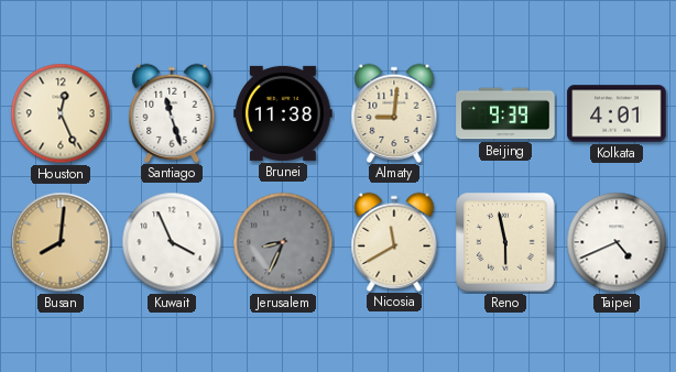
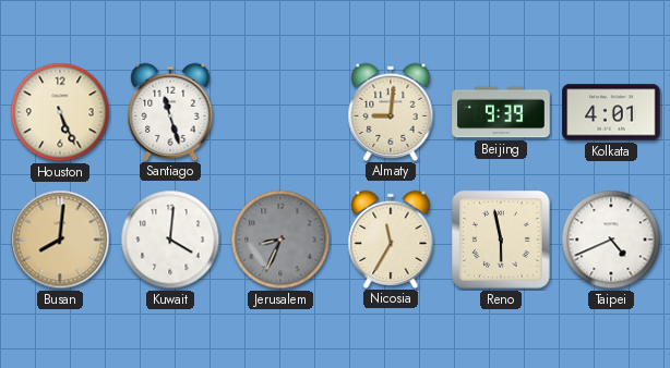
Houston: 12:26 -> 5:26
Brunei: 11:38 -> none
Kuwait: 3:56 -> 4:01
Nicosia: 11:40 -> 11:35
